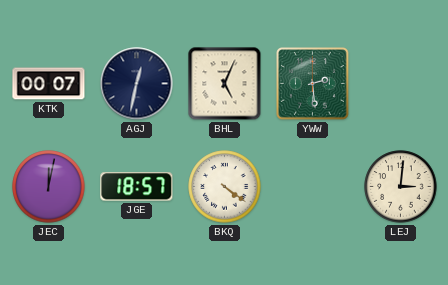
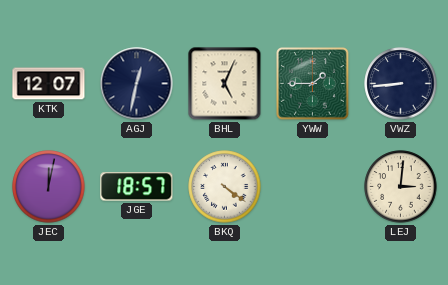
KTK: 00:07 -> 12:07
YWW: 2:29 -> 1:45
VWZ: none -> 8:44
